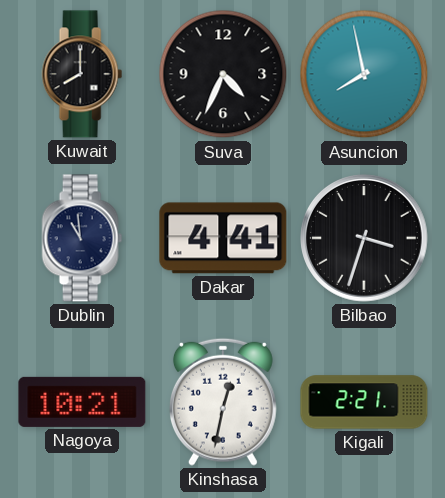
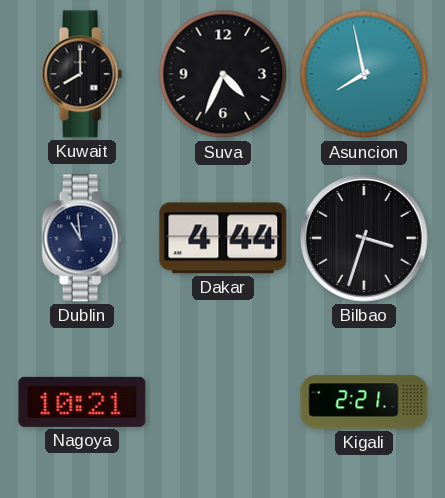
Dakar: 4:41 -> 4:44
Kinshasa: 12:32 -> none
